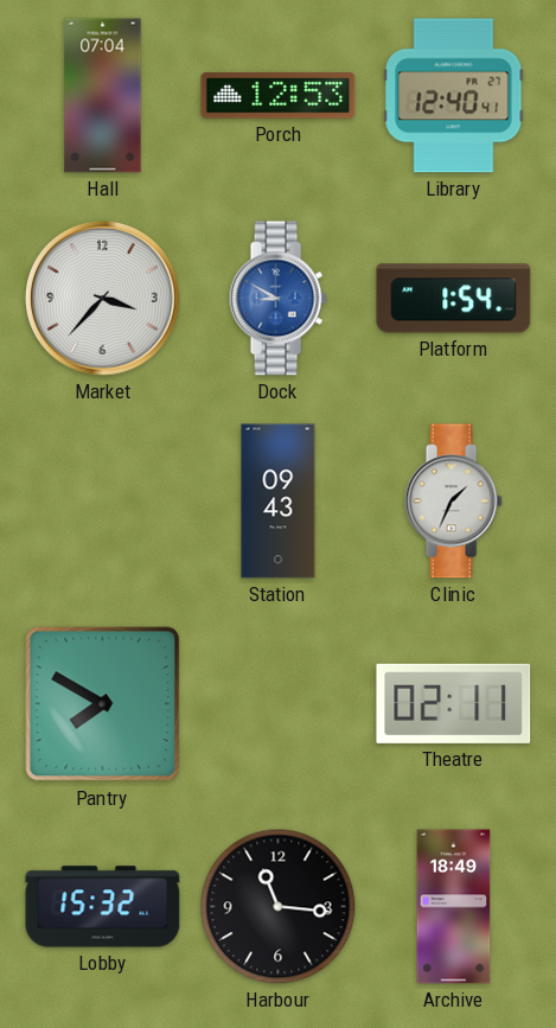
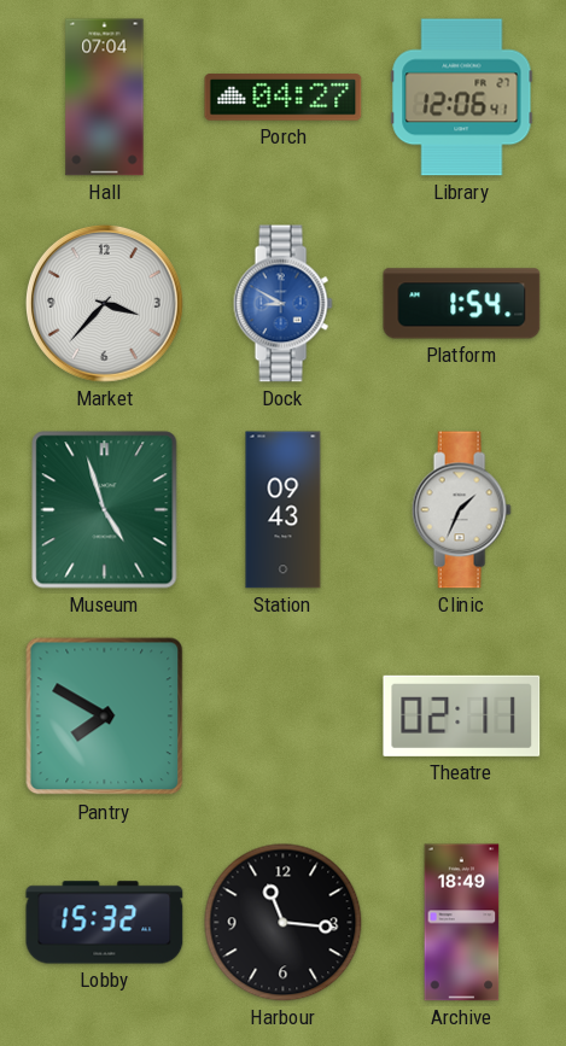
Porch: 12:53 -> 04:27
Library: 12:40 -> 12:06
Museum: none -> 4:57
